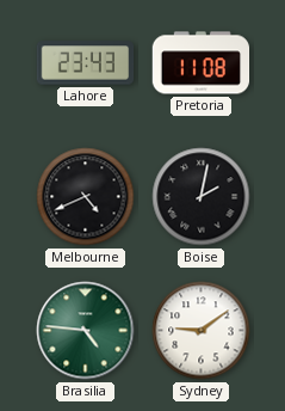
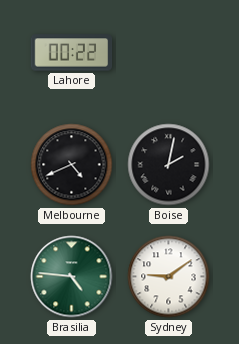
Lahore: 23:43 -> 00:22
Pretoria: 11:08 -> none
